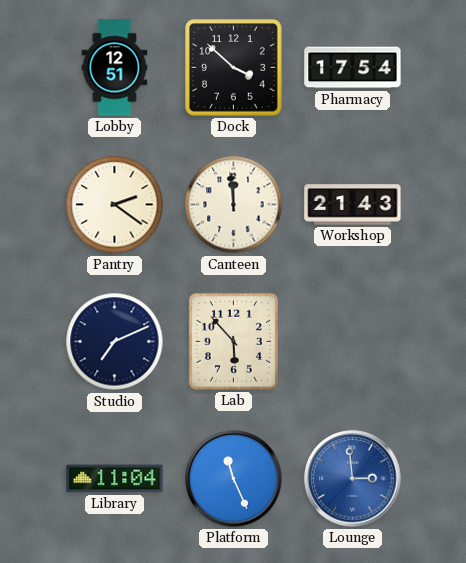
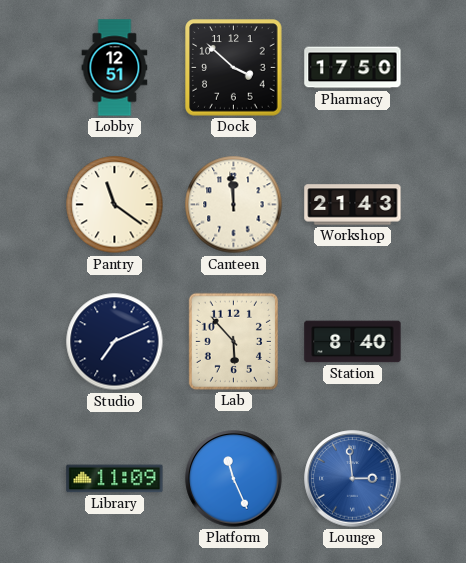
Pharmacy: 17:54 -> 17:50
Pantry: 2:21 -> 11:21
Station: none -> 8:40
Library: 11:04 -> 11:09
